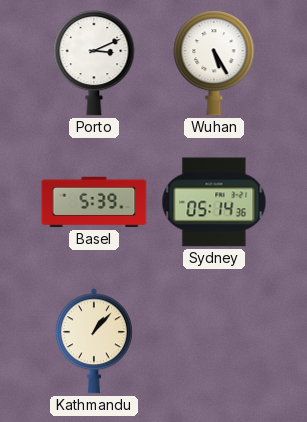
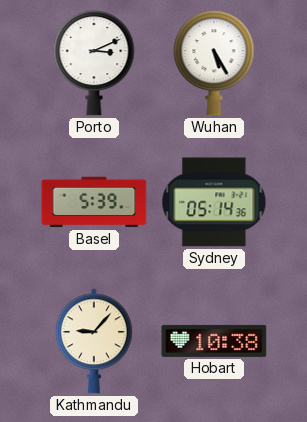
Kathmandu: 1:07 -> 9:07
Hobart: none -> 10:38
